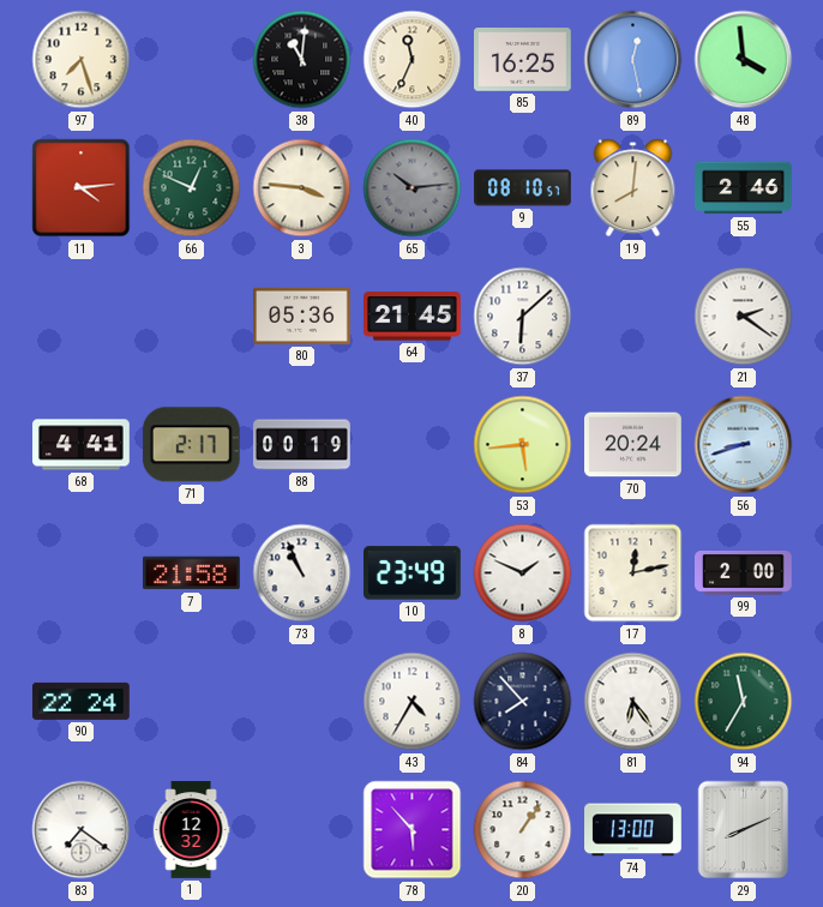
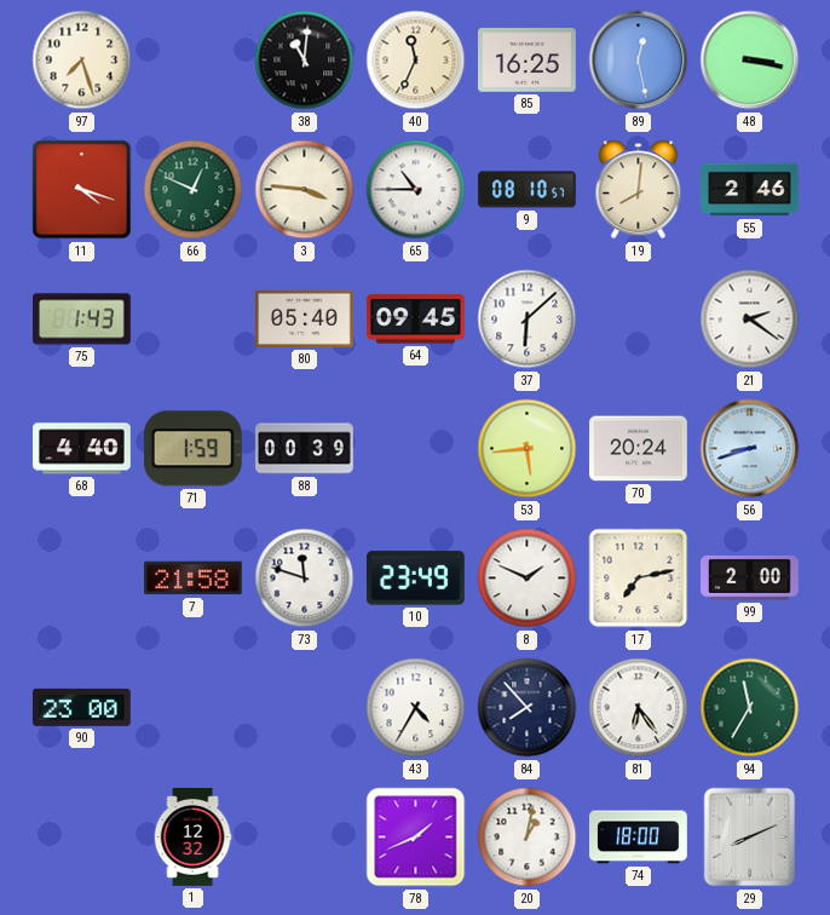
48: 3:59 -> 3:17
11: 4:14 -> 4:18
65: 10:14 -> 10:45
65 dial: grey -> white
75: none -> 1:43
80: 05:36 -> 05:40
64: 21:45 -> 09:45
68: 4:41 -> 4:40
71: 2:17 -> 1:59
88: 00:19 -> 00:39
73: 10:56 -> 11:48
17: 12:13 -> 7:13
90: 22:24 -> 23:00
83: 7:21 -> none
78: 5:53 -> 1:41
20: 1:06 -> 1:02
74: 13:00 -> 18:00
